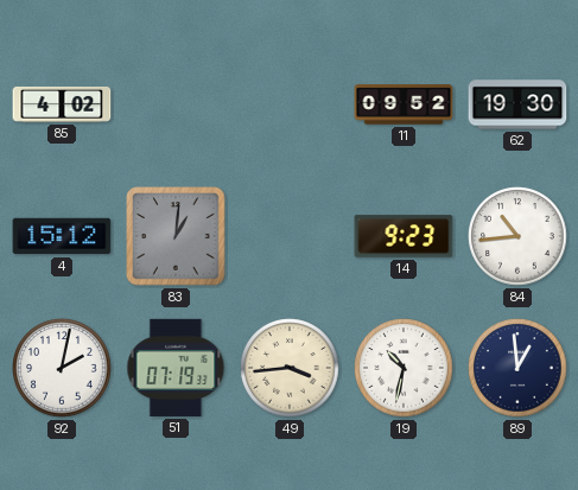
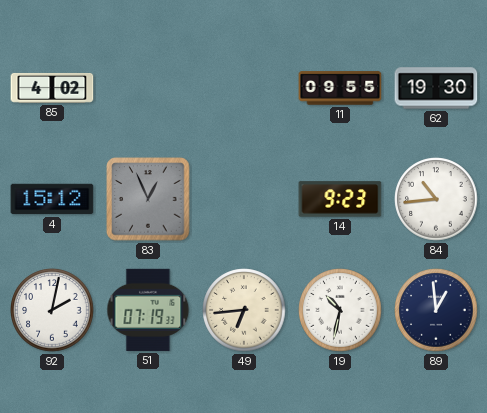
11: 09:52 -> 09:55
83: 1:01 -> 12:56
49: 3:44 -> 6:44
